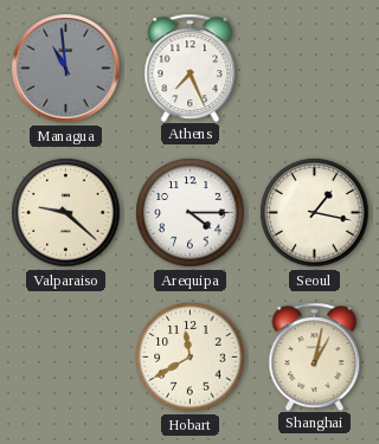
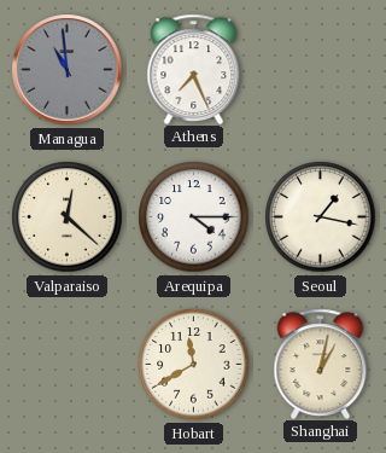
Valparaiso: 9:22 -> 12:22
